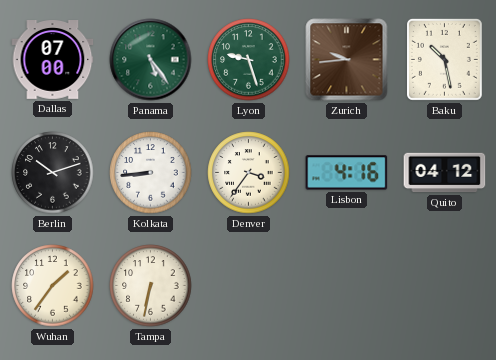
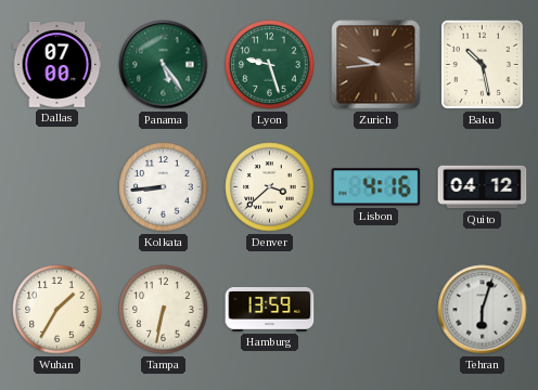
Berlin: 10:12 -> none
Denver: 3:36 -> 3:38
Wuhan: 1:36 -> 1:35
Hamburg: none -> 13:59
Tehran: none -> 6:03
